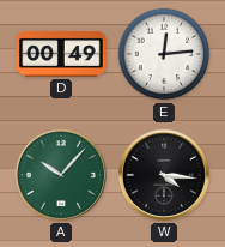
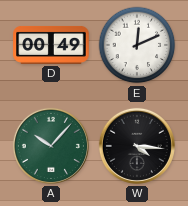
E: 12:14 -> 12:11
